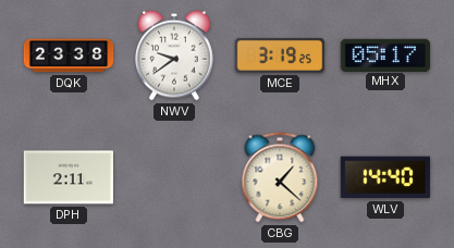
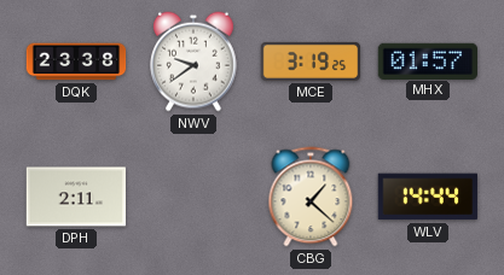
MHX: 05:17 -> 01:57
WLV: 14:40 -> 14:44
